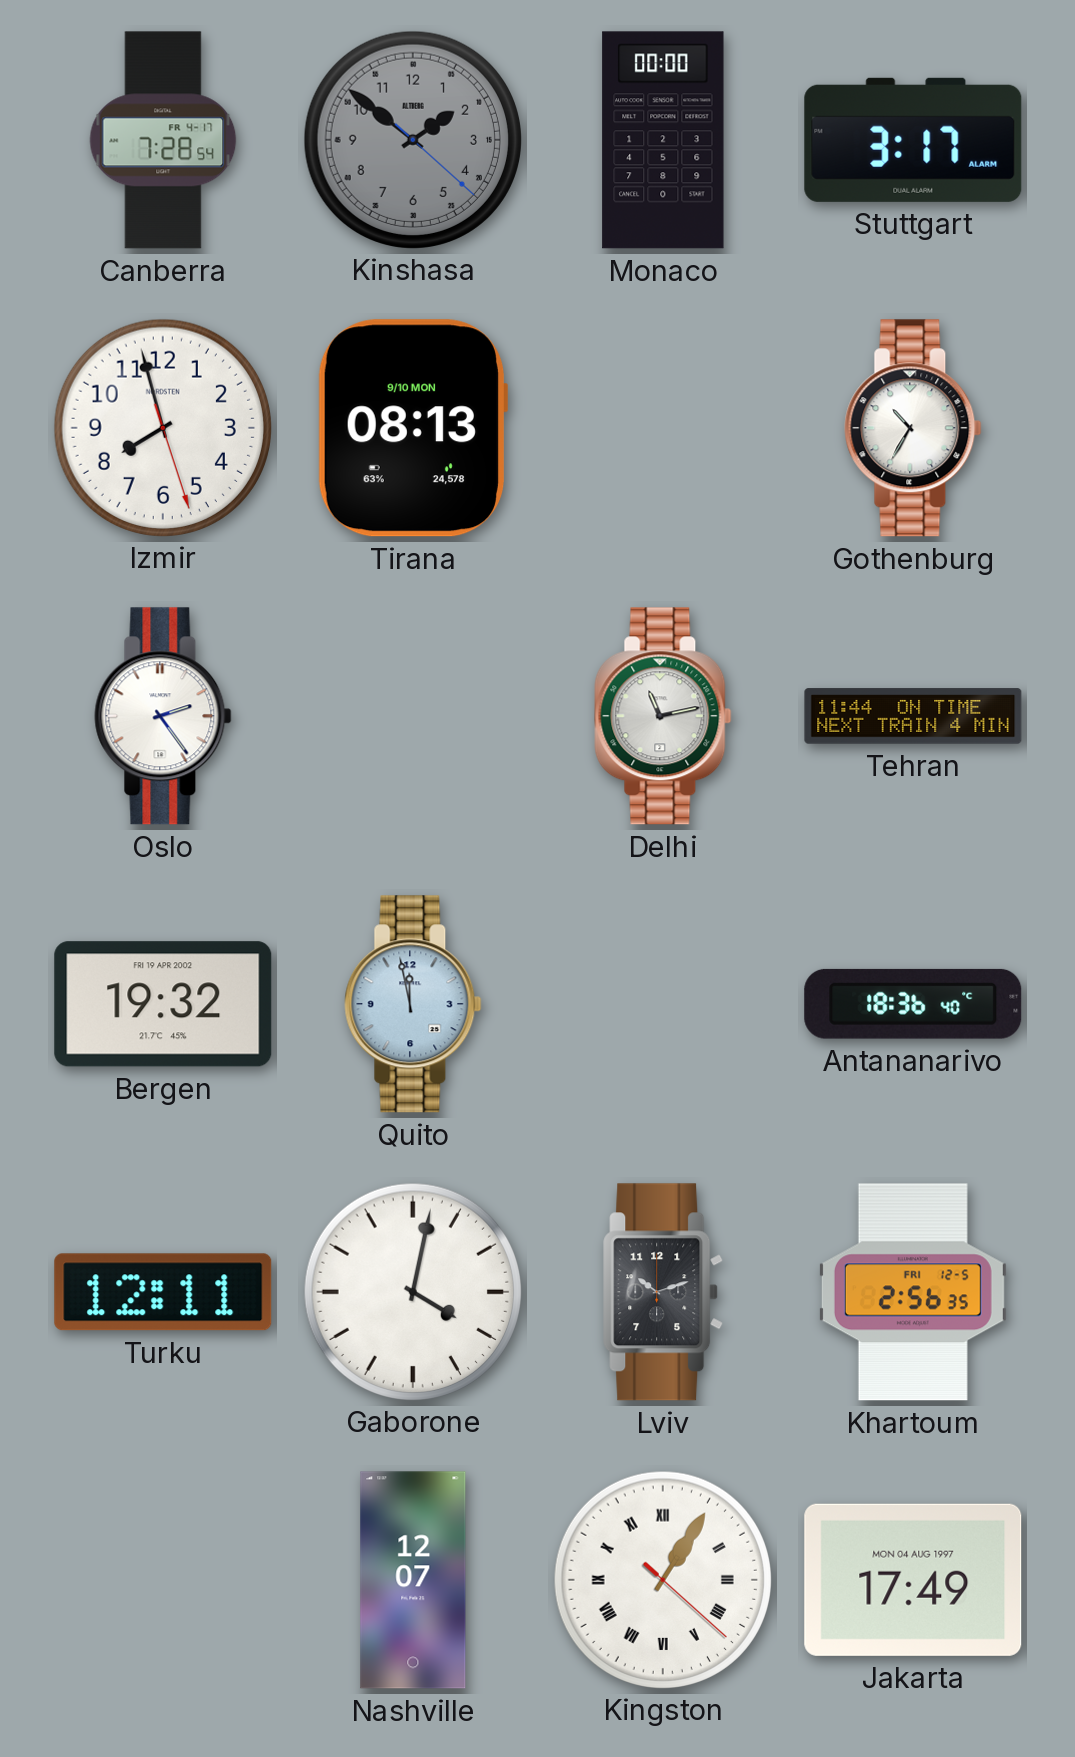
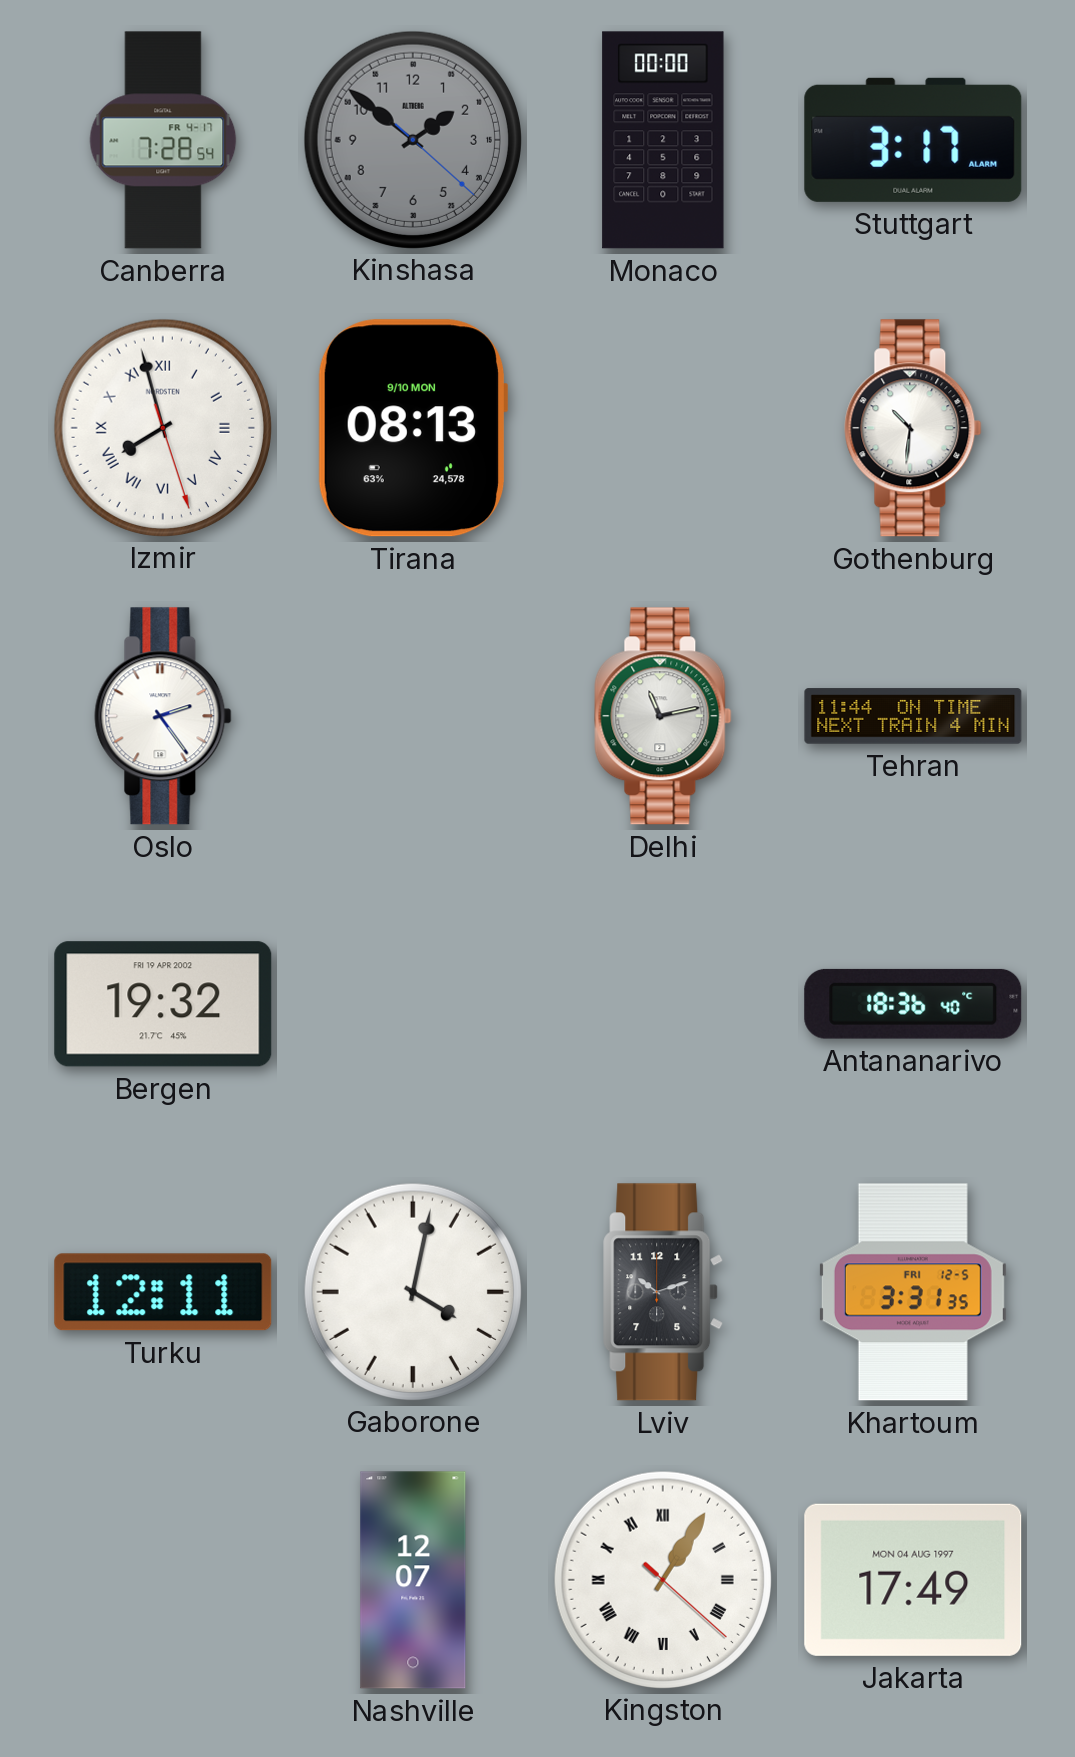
Izmir numerals: Arabic -> Roman
Gothenburg: 10:35 -> 10:31
Quito: 11:58 -> none
Khartoum: 2:56 -> 3:31
